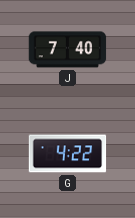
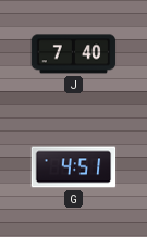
G: 4:22 -> 4:51
